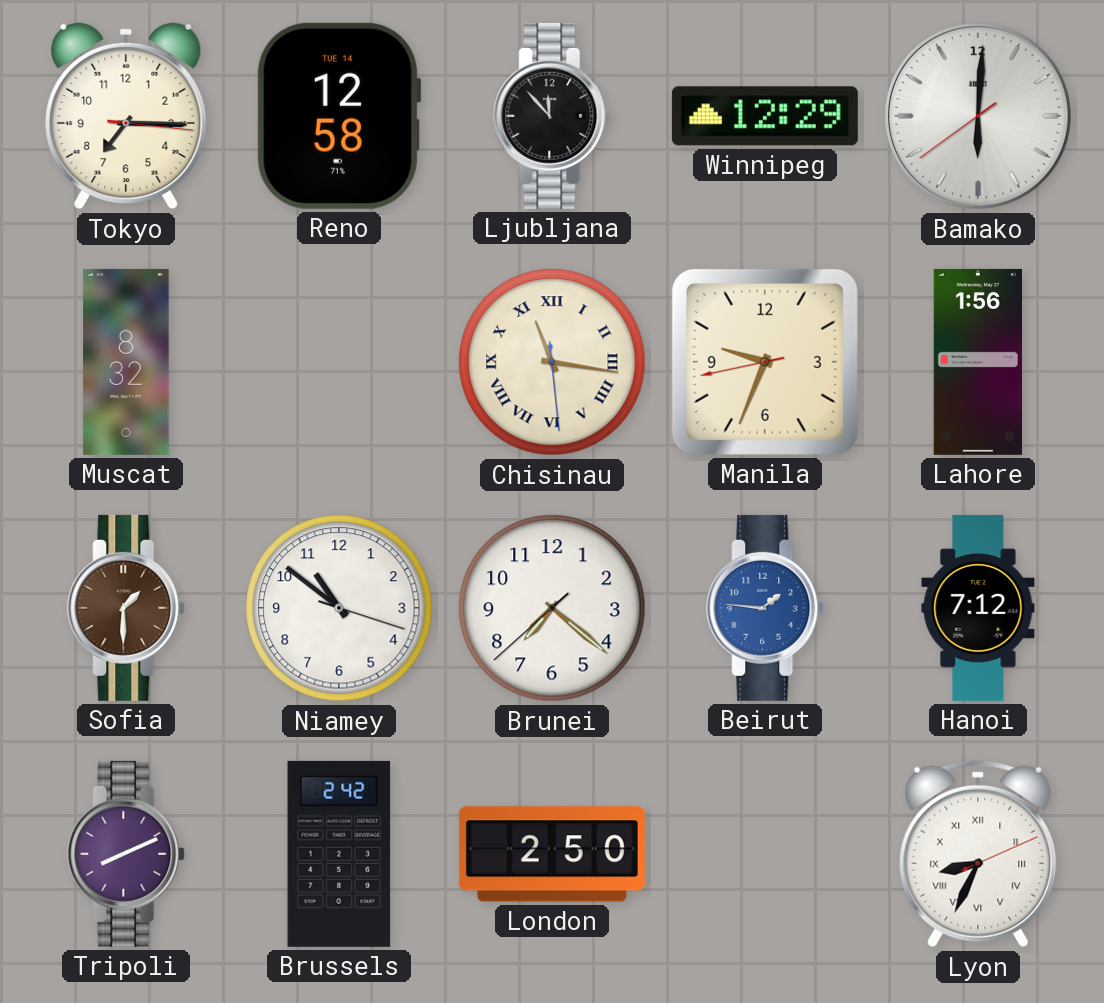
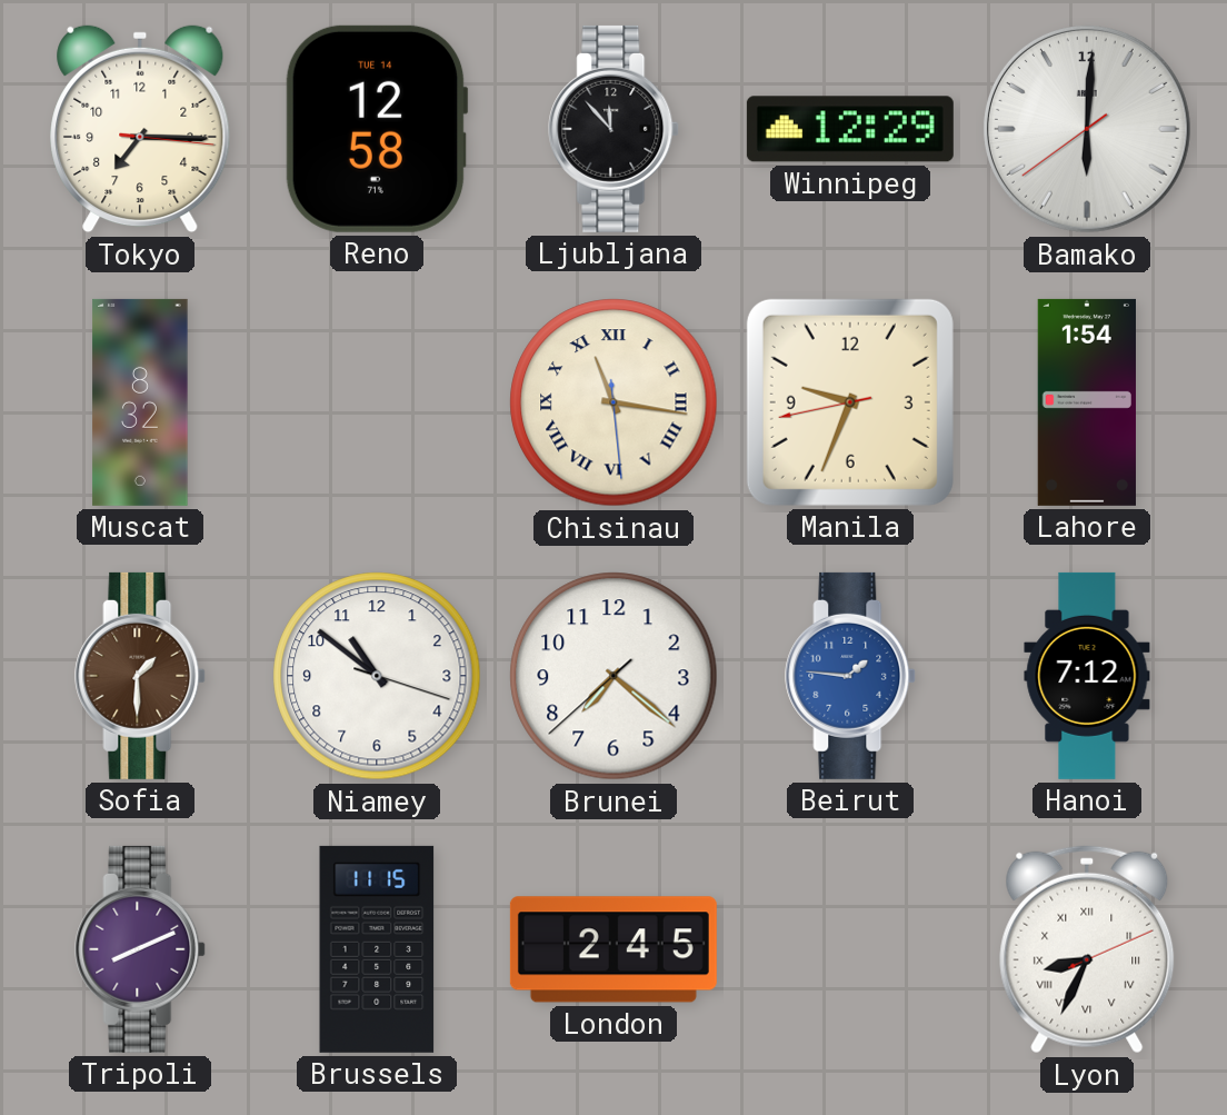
Lahore: 1:56 -> 1:54
Brussels: 2:42 -> 11:15
London: 2:50 -> 2:45
